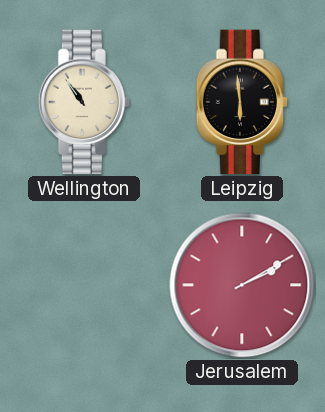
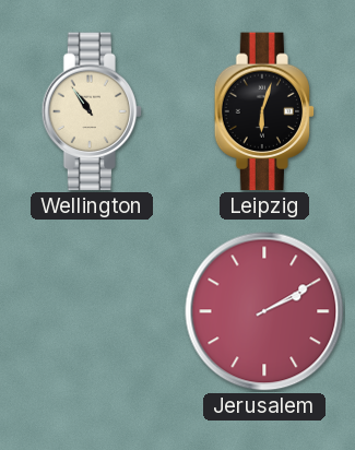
Leipzig: 5:59 -> 6:03
